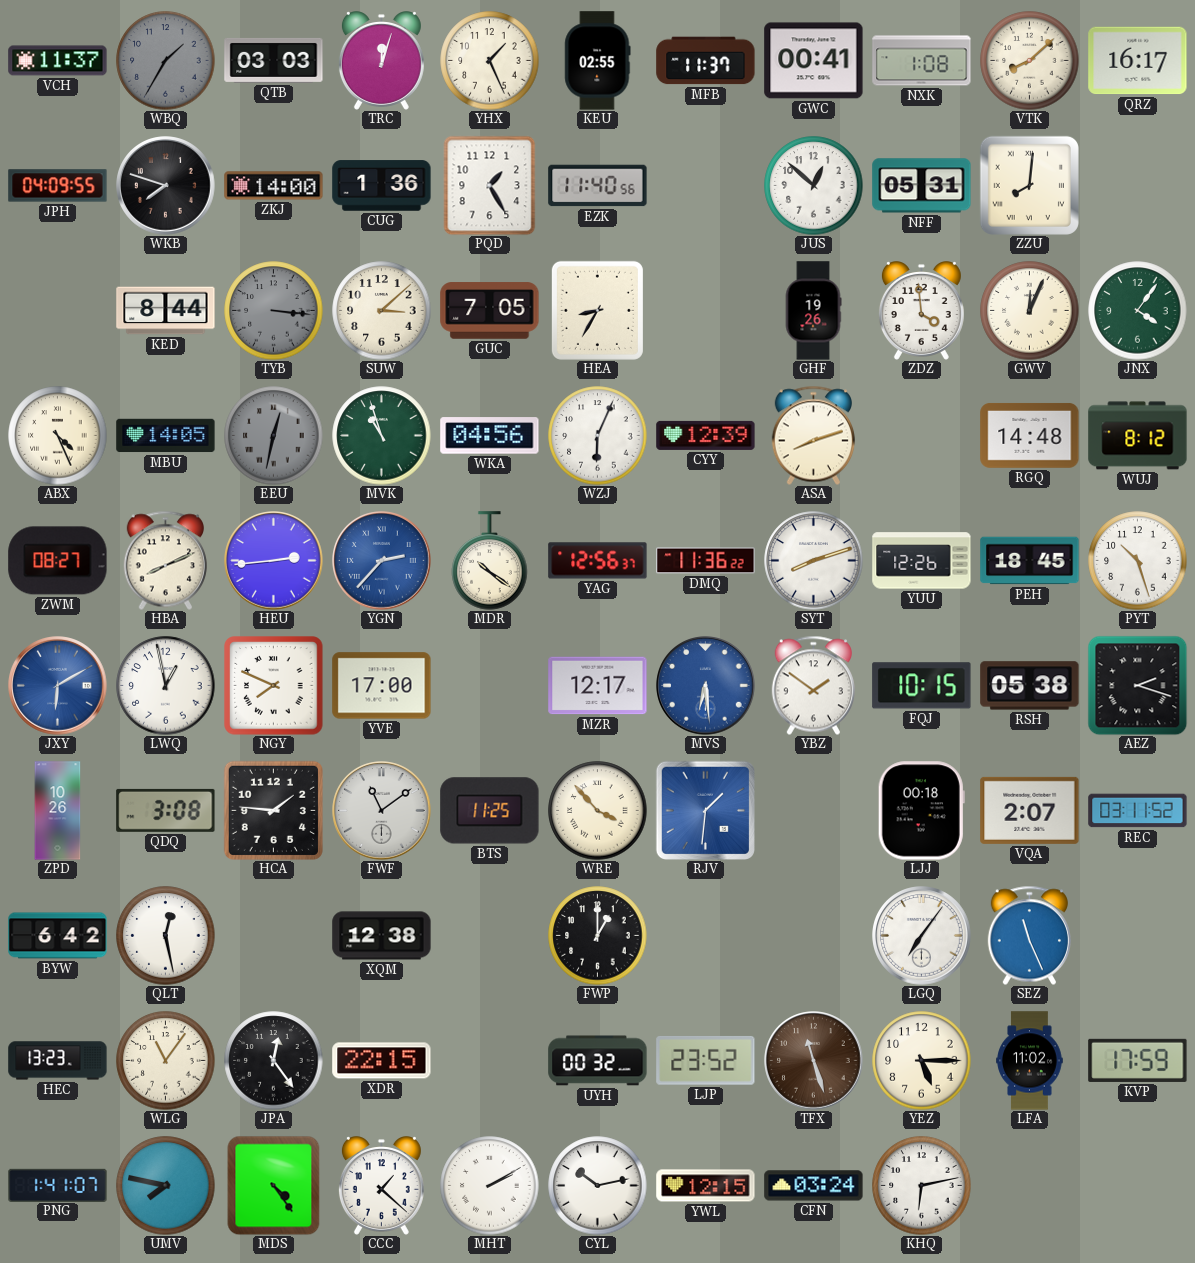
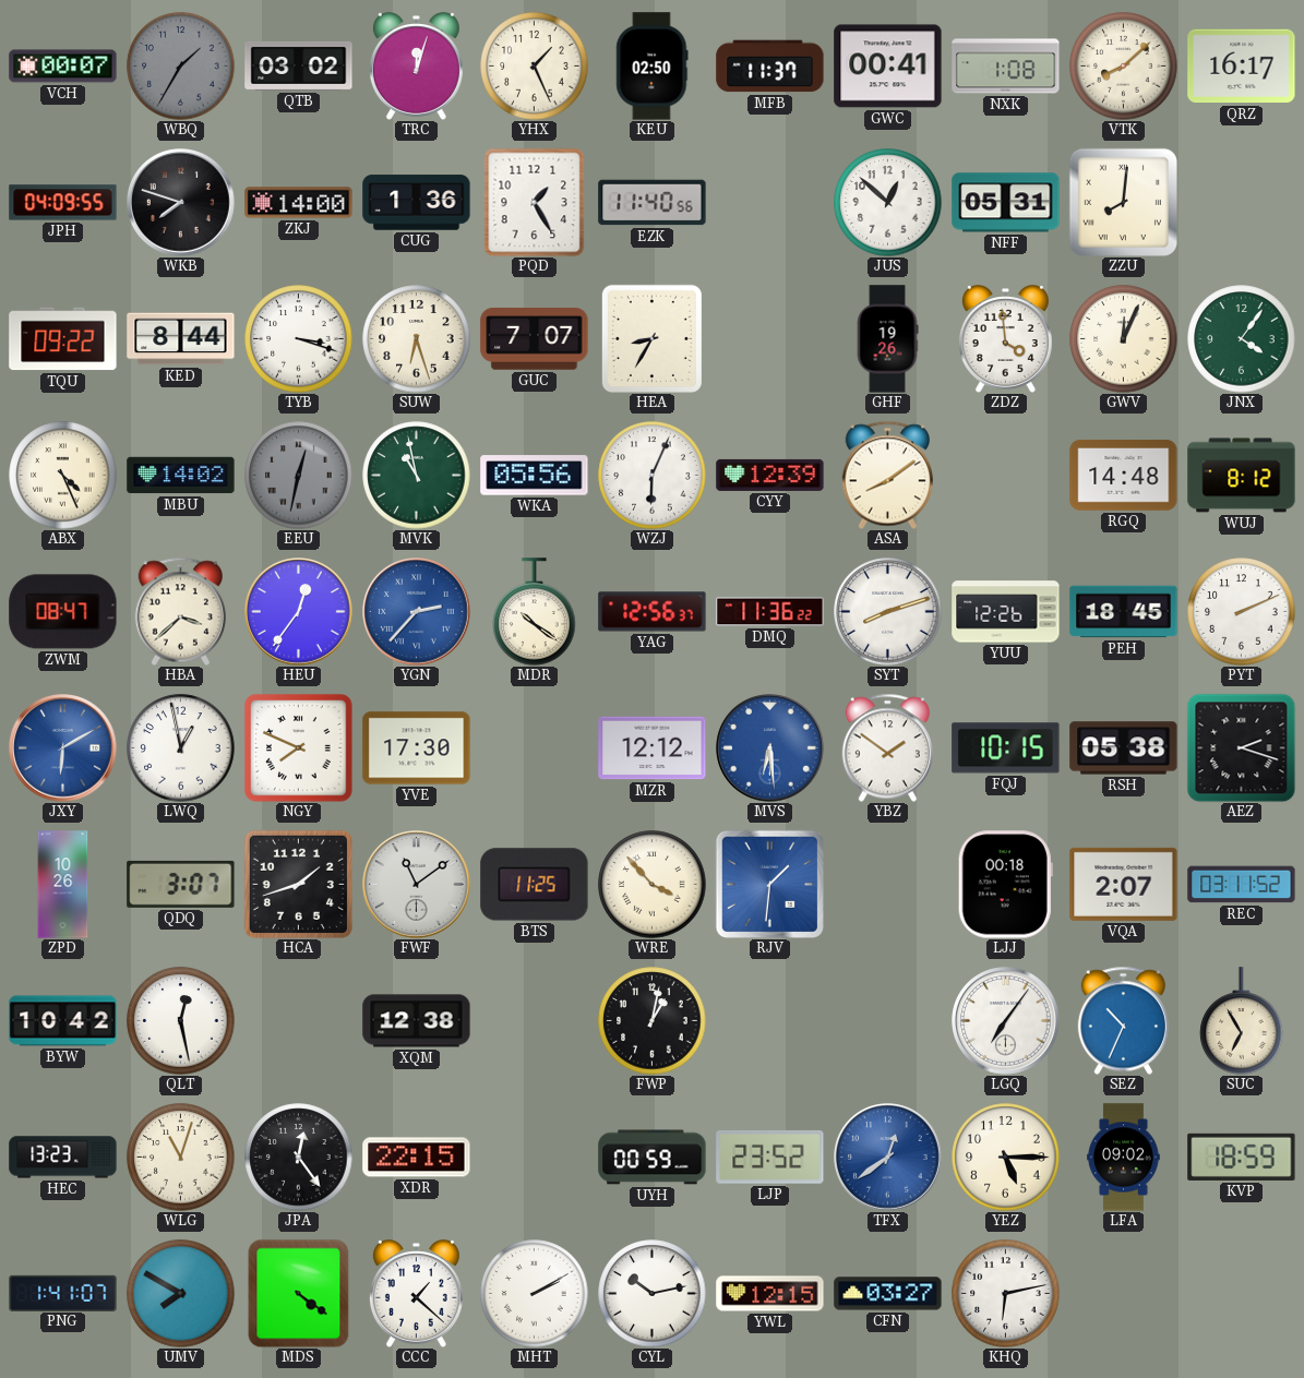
VCH: 11:37 -> 00:07
QTB: 03:03 -> 03:02
KEU: 02:55 -> 02:50
TQU: none -> 09:22
TYB: 3:16 -> 3:18
TYB dial: grey -> white
SUW: 3:08 -> 6:27
GUC: 7:05 -> 7:07
MBU: 14:05 -> 14:02
MVK: 10:57 -> 10:58
WKA: 04:56 -> 05:56
ASA: 8:12 -> 8:09
ZWM: 08:27 -> 08:47
HBA: 8:11 -> 3:38
HEU: 2:44 -> 12:36
PYT: 10:27 -> 2:11
YVE: 17:00 -> 17:30
MZR: 12:17 -> 12:12
QDQ: 3:08 -> 3:07
HCA: 1:46 -> 1:42
BYW: 6:42 -> 10:42
FWP: 1:00 -> 1:02
SEZ: 11:26 -> 10:34
SUC: none -> 6:55
WLG: 11:06 -> 11:03
UYH: 00:32 -> 00:59
TFX: 11:27 -> 12:39
TFX dial: brown -> blue
LFA: 11:02 -> 09:02
KVP: 17:59 -> 18:59
UMV: 7:47 -> 7:50
MDS: 4:24 -> 4:21
CFN: 03:24 -> 03:27
